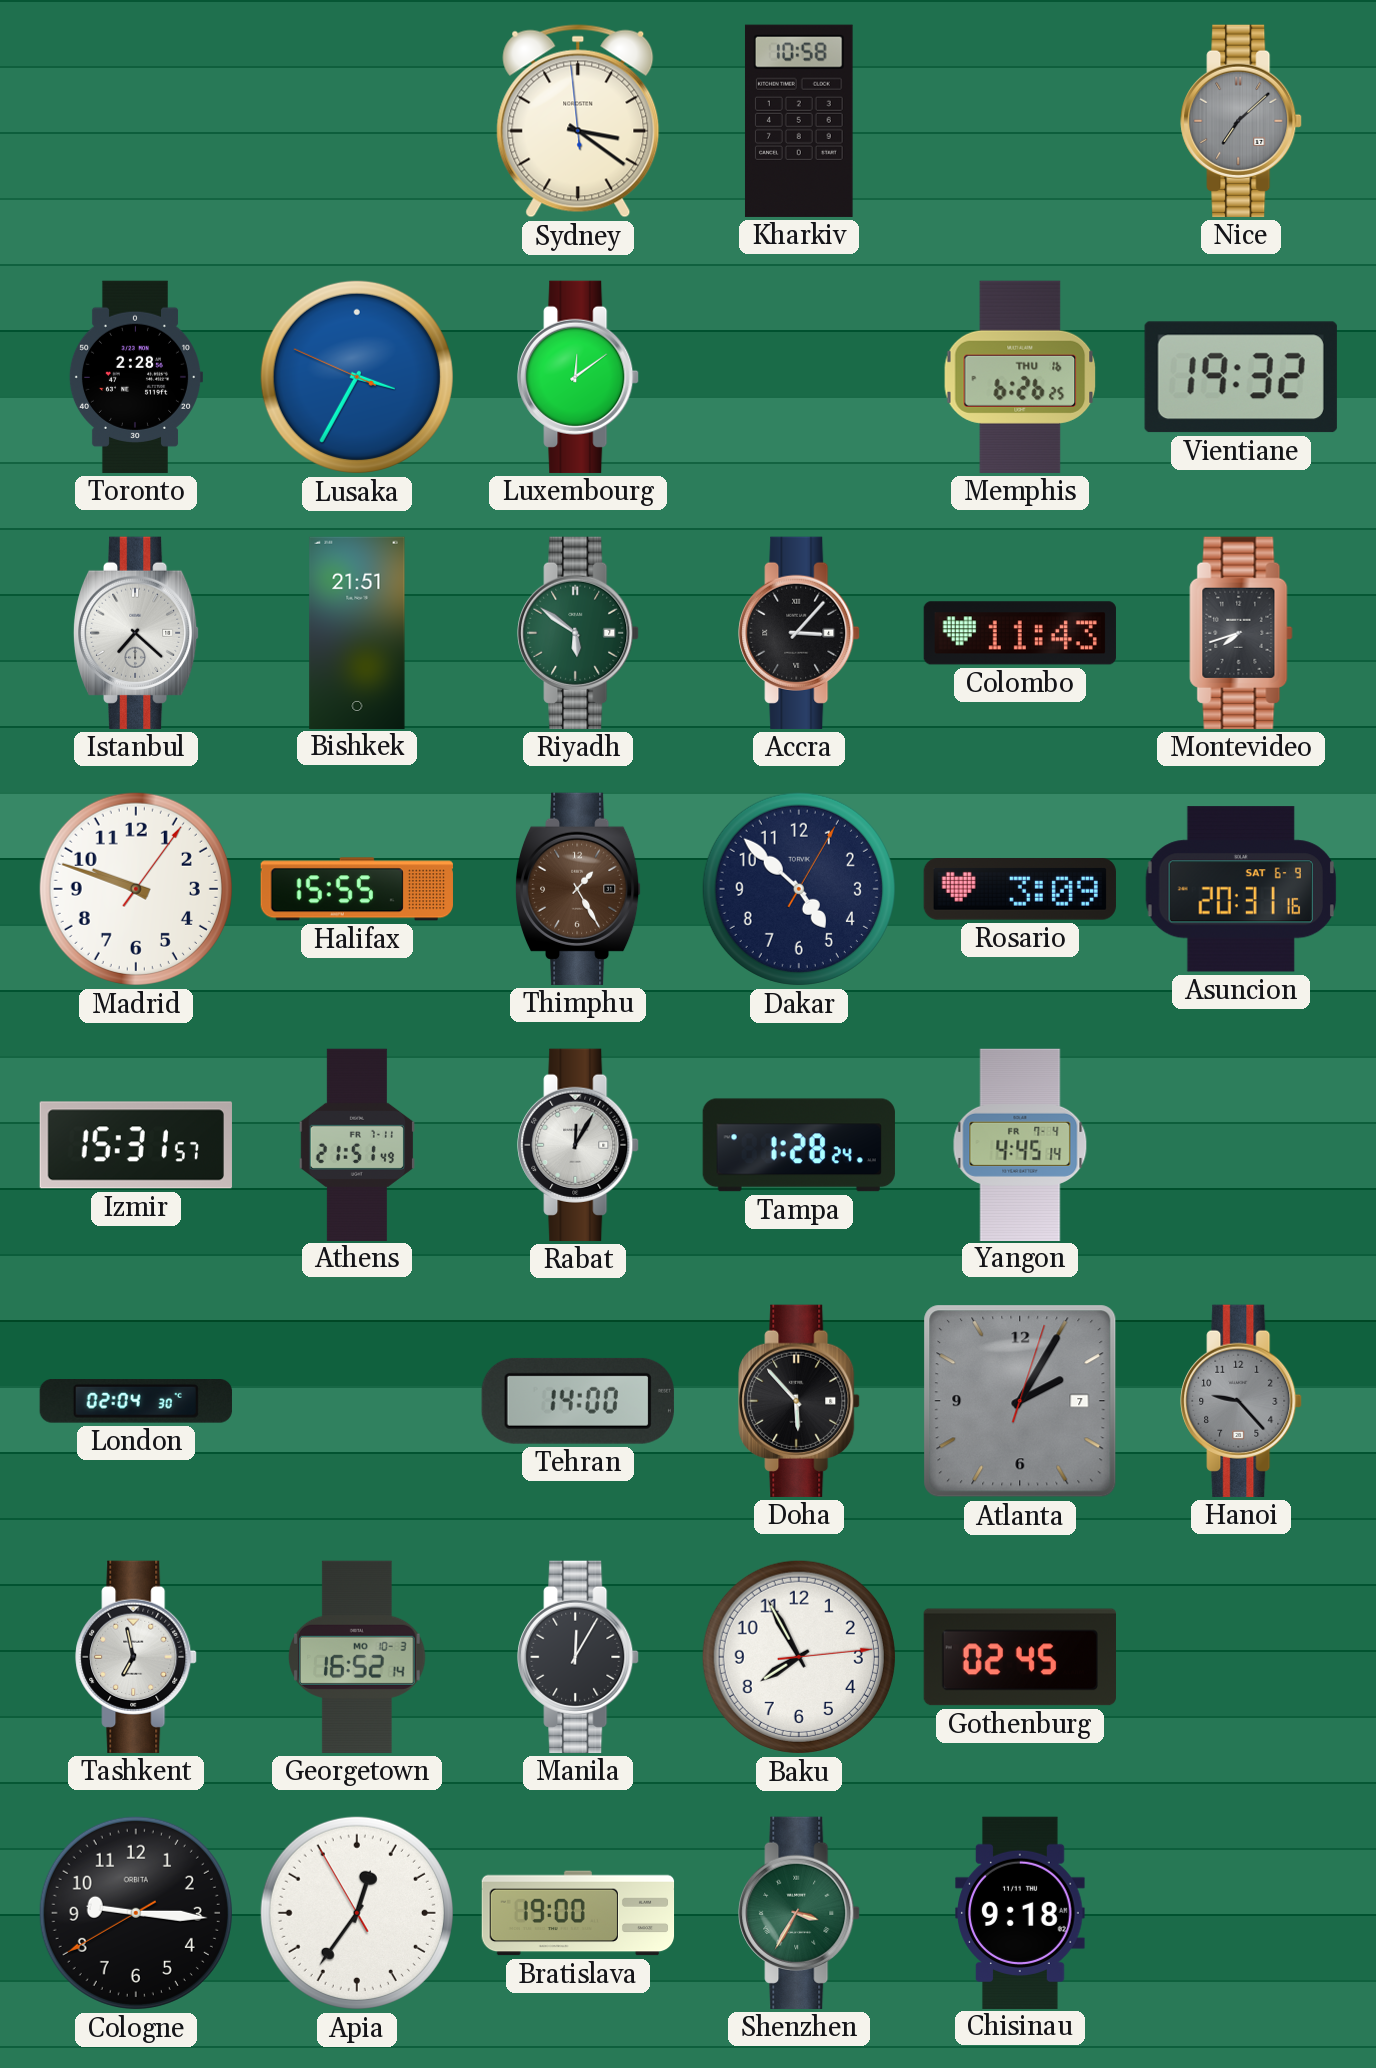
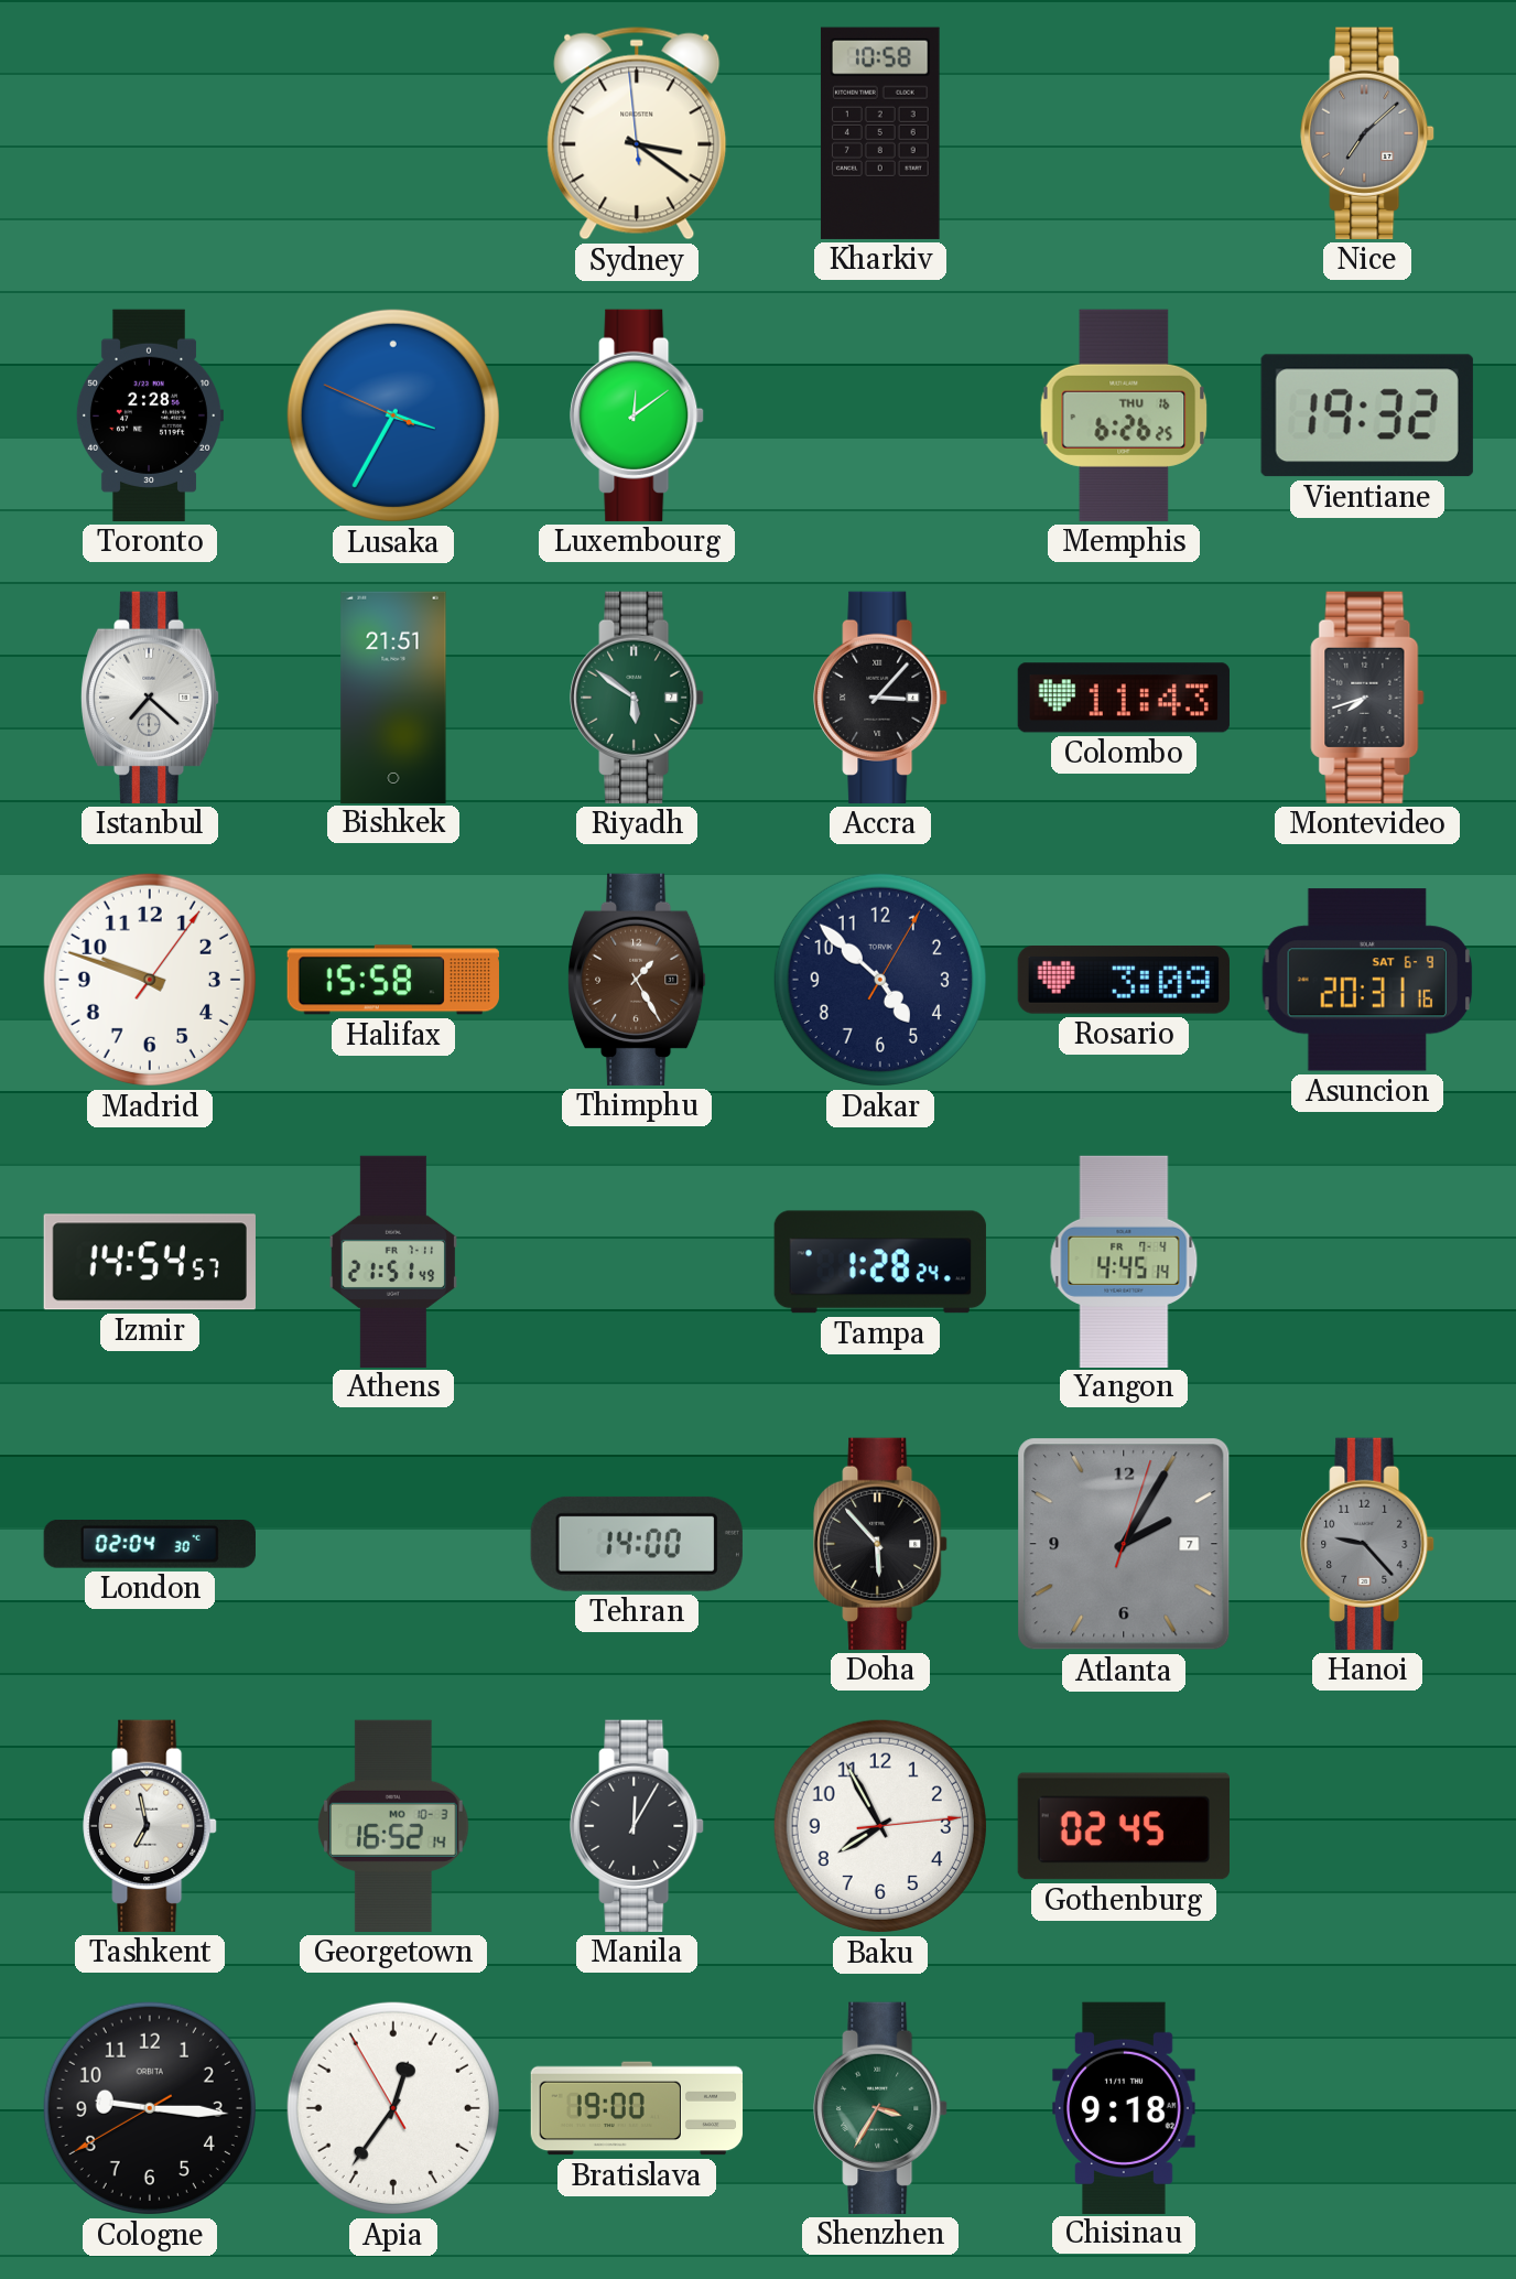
Halifax: 15:55 -> 15:58
Izmir: 15:31 -> 14:54
Rabat: 12:05 -> none
